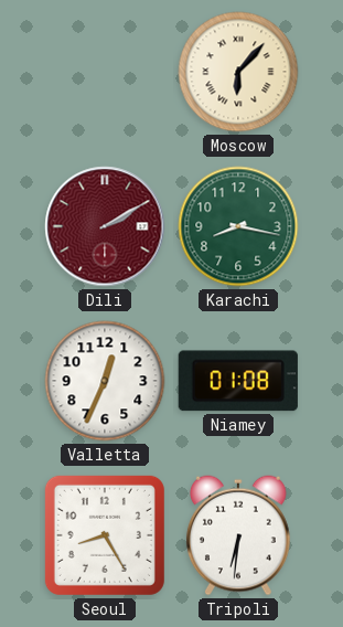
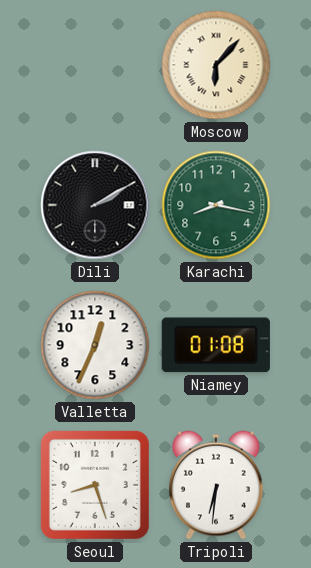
Dili dial: burgundy -> black
Seoul: 8:25 -> 8:27
